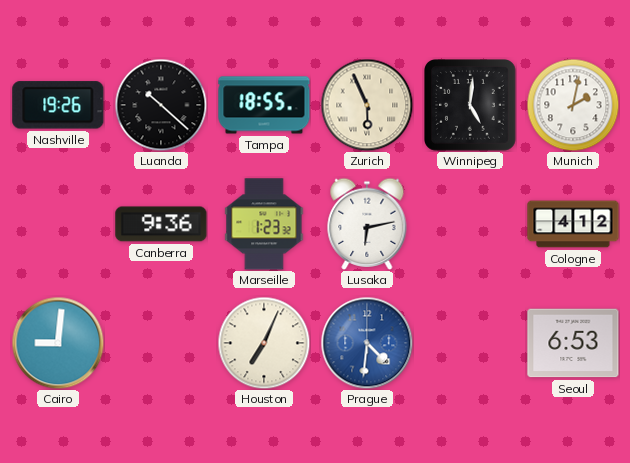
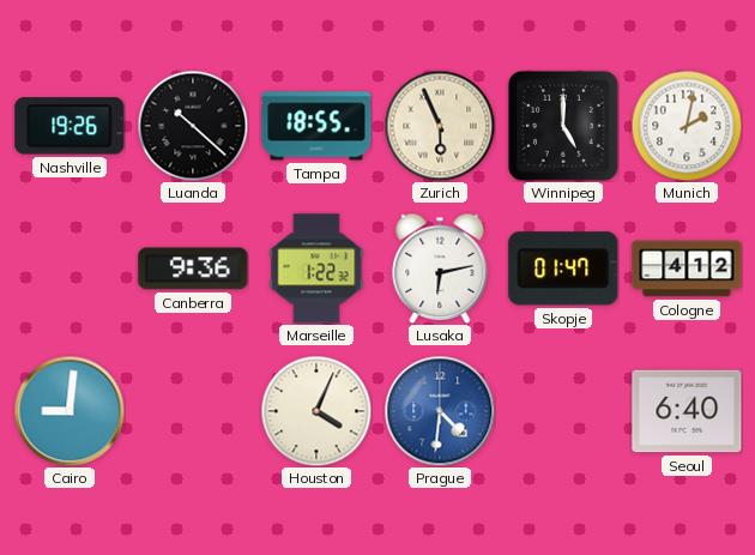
Winnipeg: 5:01 -> 5:00
Marseille: 1:23 -> 1:22
Skopje: none -> 01:47
Houston: 7:04 -> 4:04
Seoul: 6:53 -> 6:40
